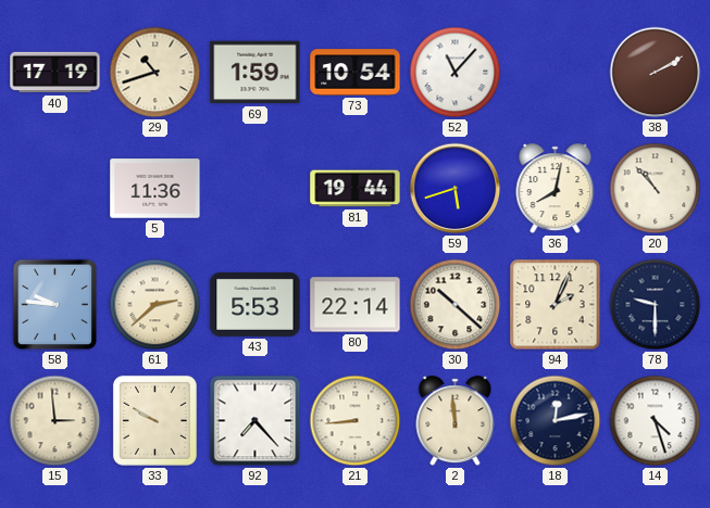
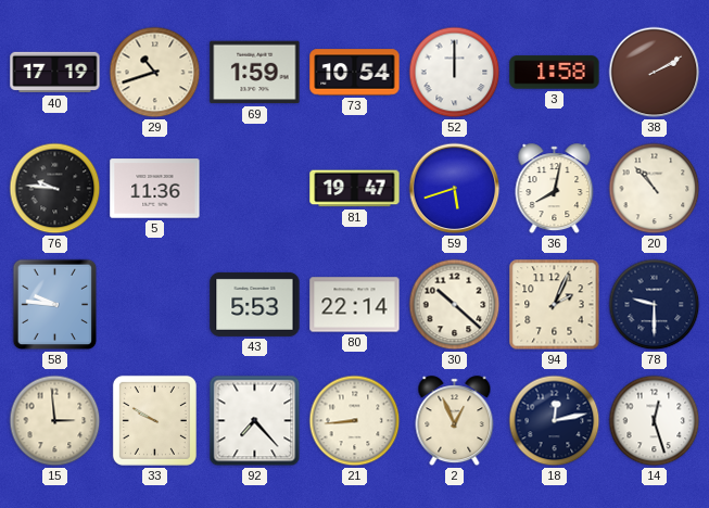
52: 11:07 -> 12:00
3: none -> 1:58
76: none -> 9:46
81: 19:44 -> 19:47
61: 2:38 -> none
2: 11:59 -> 12:56
14: 4:27 -> 12:27
